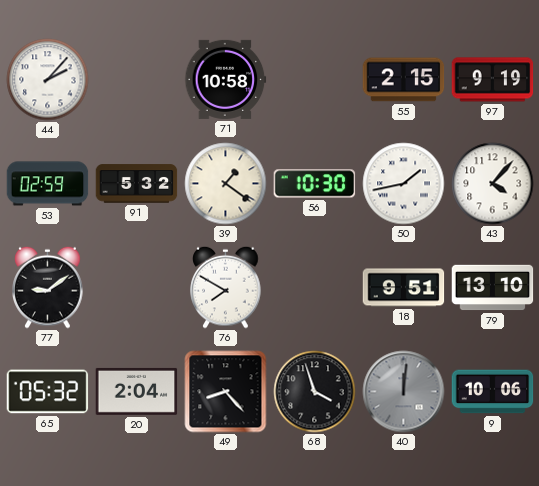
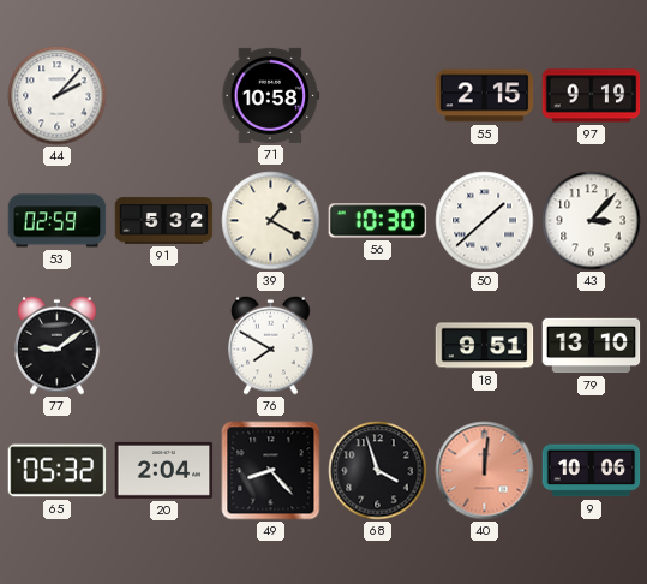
39: 1:21 -> 1:20
50: 1:43 -> 1:38
43: 4:07 -> 3:07
40 dial: grey -> salmon
